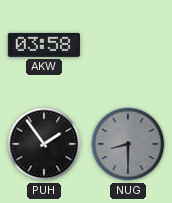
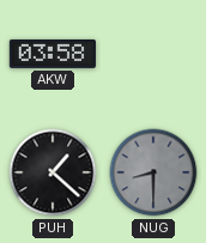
PUH: 1:54 -> 1:22
